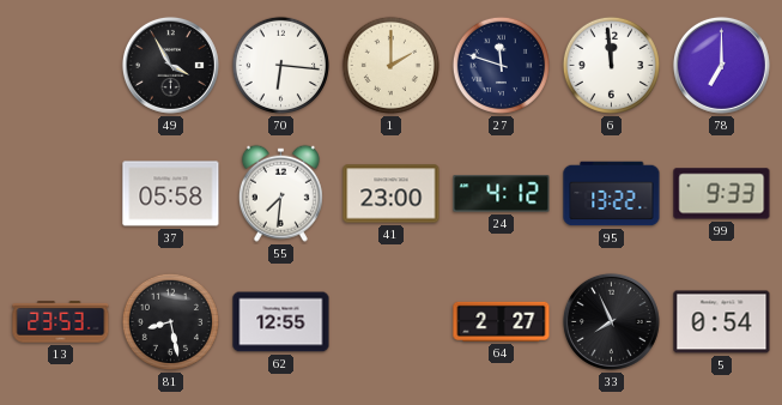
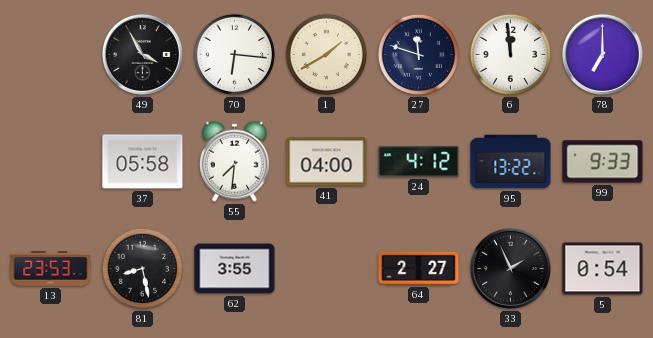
1: 2:00 -> 1:40
41: 23:00 -> 04:00
62: 12:55 -> 3:55
33: 7:56 -> 1:56
